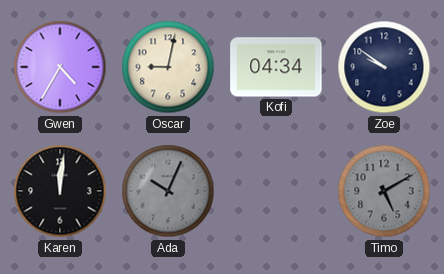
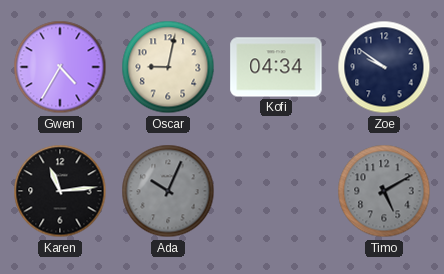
Karen: 12:01 -> 11:14
